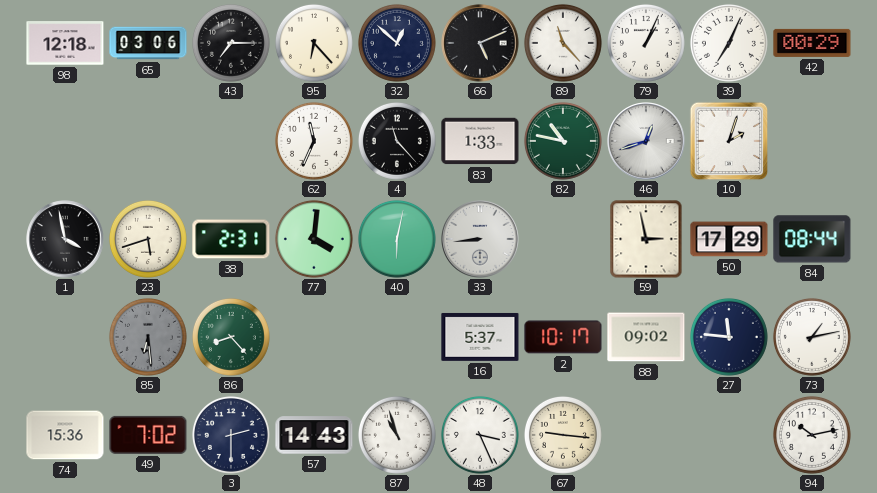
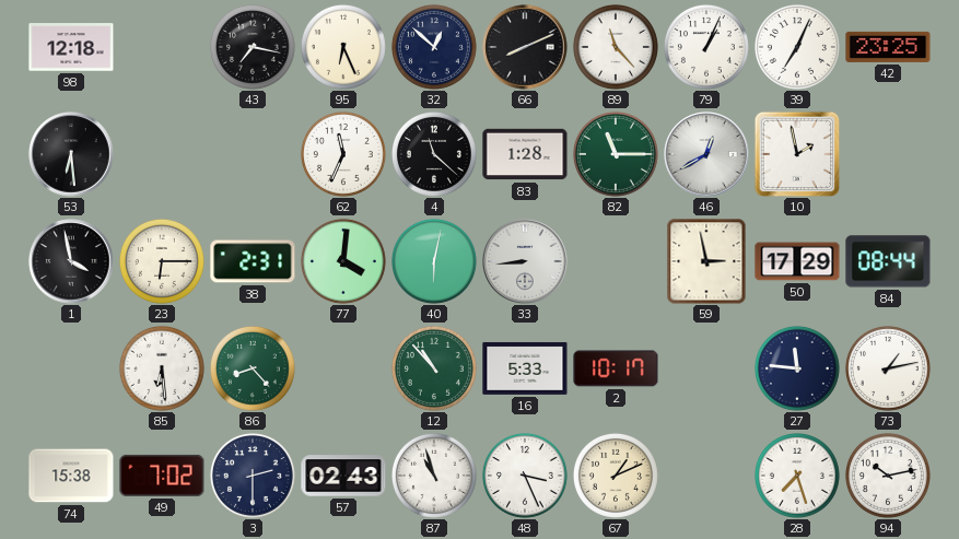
65: 03:06 -> none
43: 7:15 -> 7:17
95: 6:23 -> 6:26
66: 5:11 -> 8:11
42: 00:29 -> 23:25
53: none -> 6:29
4: 11:23 -> 11:22
83: 1:33 -> 1:28
82: 10:47 -> 11:15
46: 12:42 -> 12:40
10: 2:03 -> 1:58
23: 5:42 -> 6:15
85 dial: grey -> white
12: none -> 10:53
16: 5:37 -> 5:33
88: 09:02 -> none
74: 15:36 -> 15:38
57: 14:43 -> 02:43
67: 9:16 -> 1:11
28: none -> 7:27
